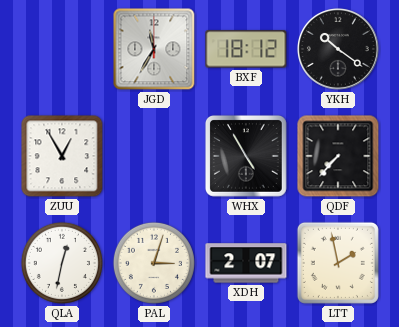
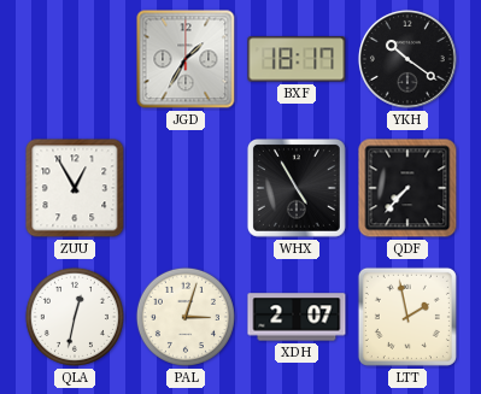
JGD: 11:35 -> 1:35
BXF: 18:12 -> 18:17
